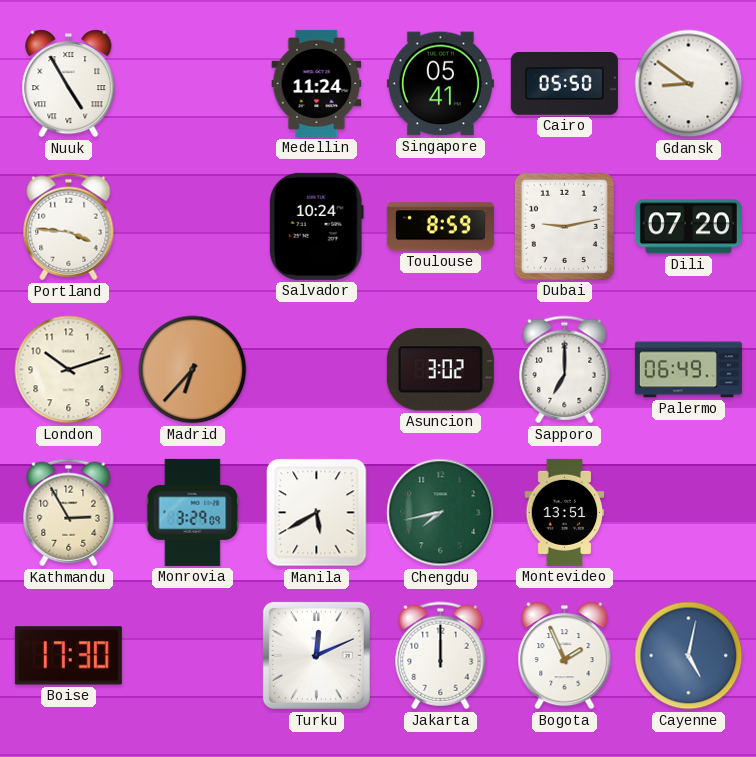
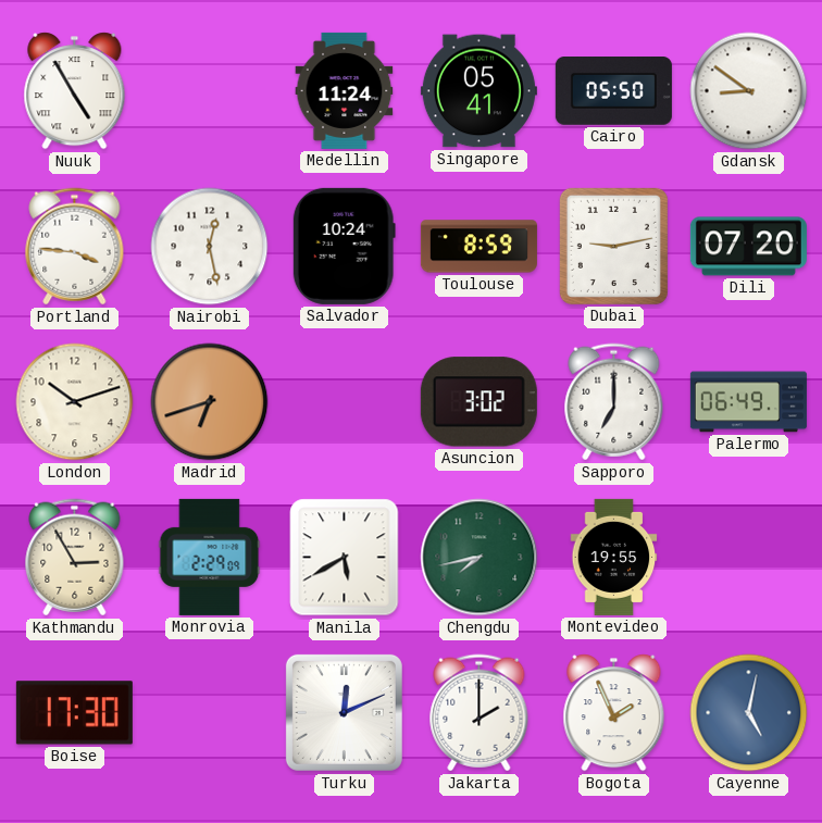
Nairobi: none -> 12:28
Madrid: 6:37 -> 6:42
Monrovia: 3:29 -> 2:29
Montevideo: 13:51 -> 19:55
Jakarta: 12:00 -> 2:00
